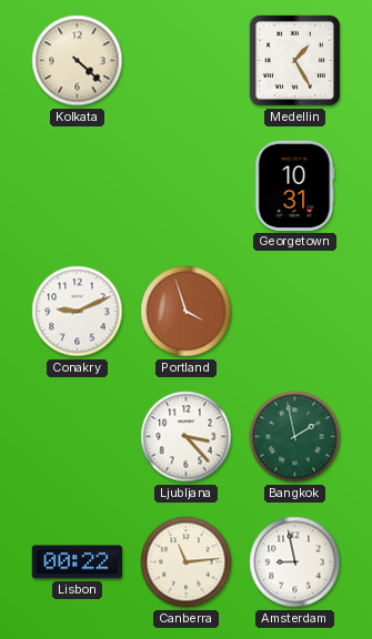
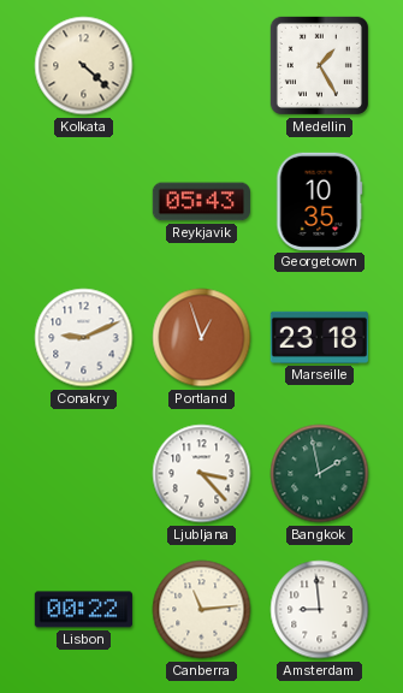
Reykjavik: none -> 05:43
Georgetown: 10:31 -> 10:35
Portland: 3:57 -> 12:57
Marseille: none -> 23:18
Amsterdam: 8:58 -> 8:59
